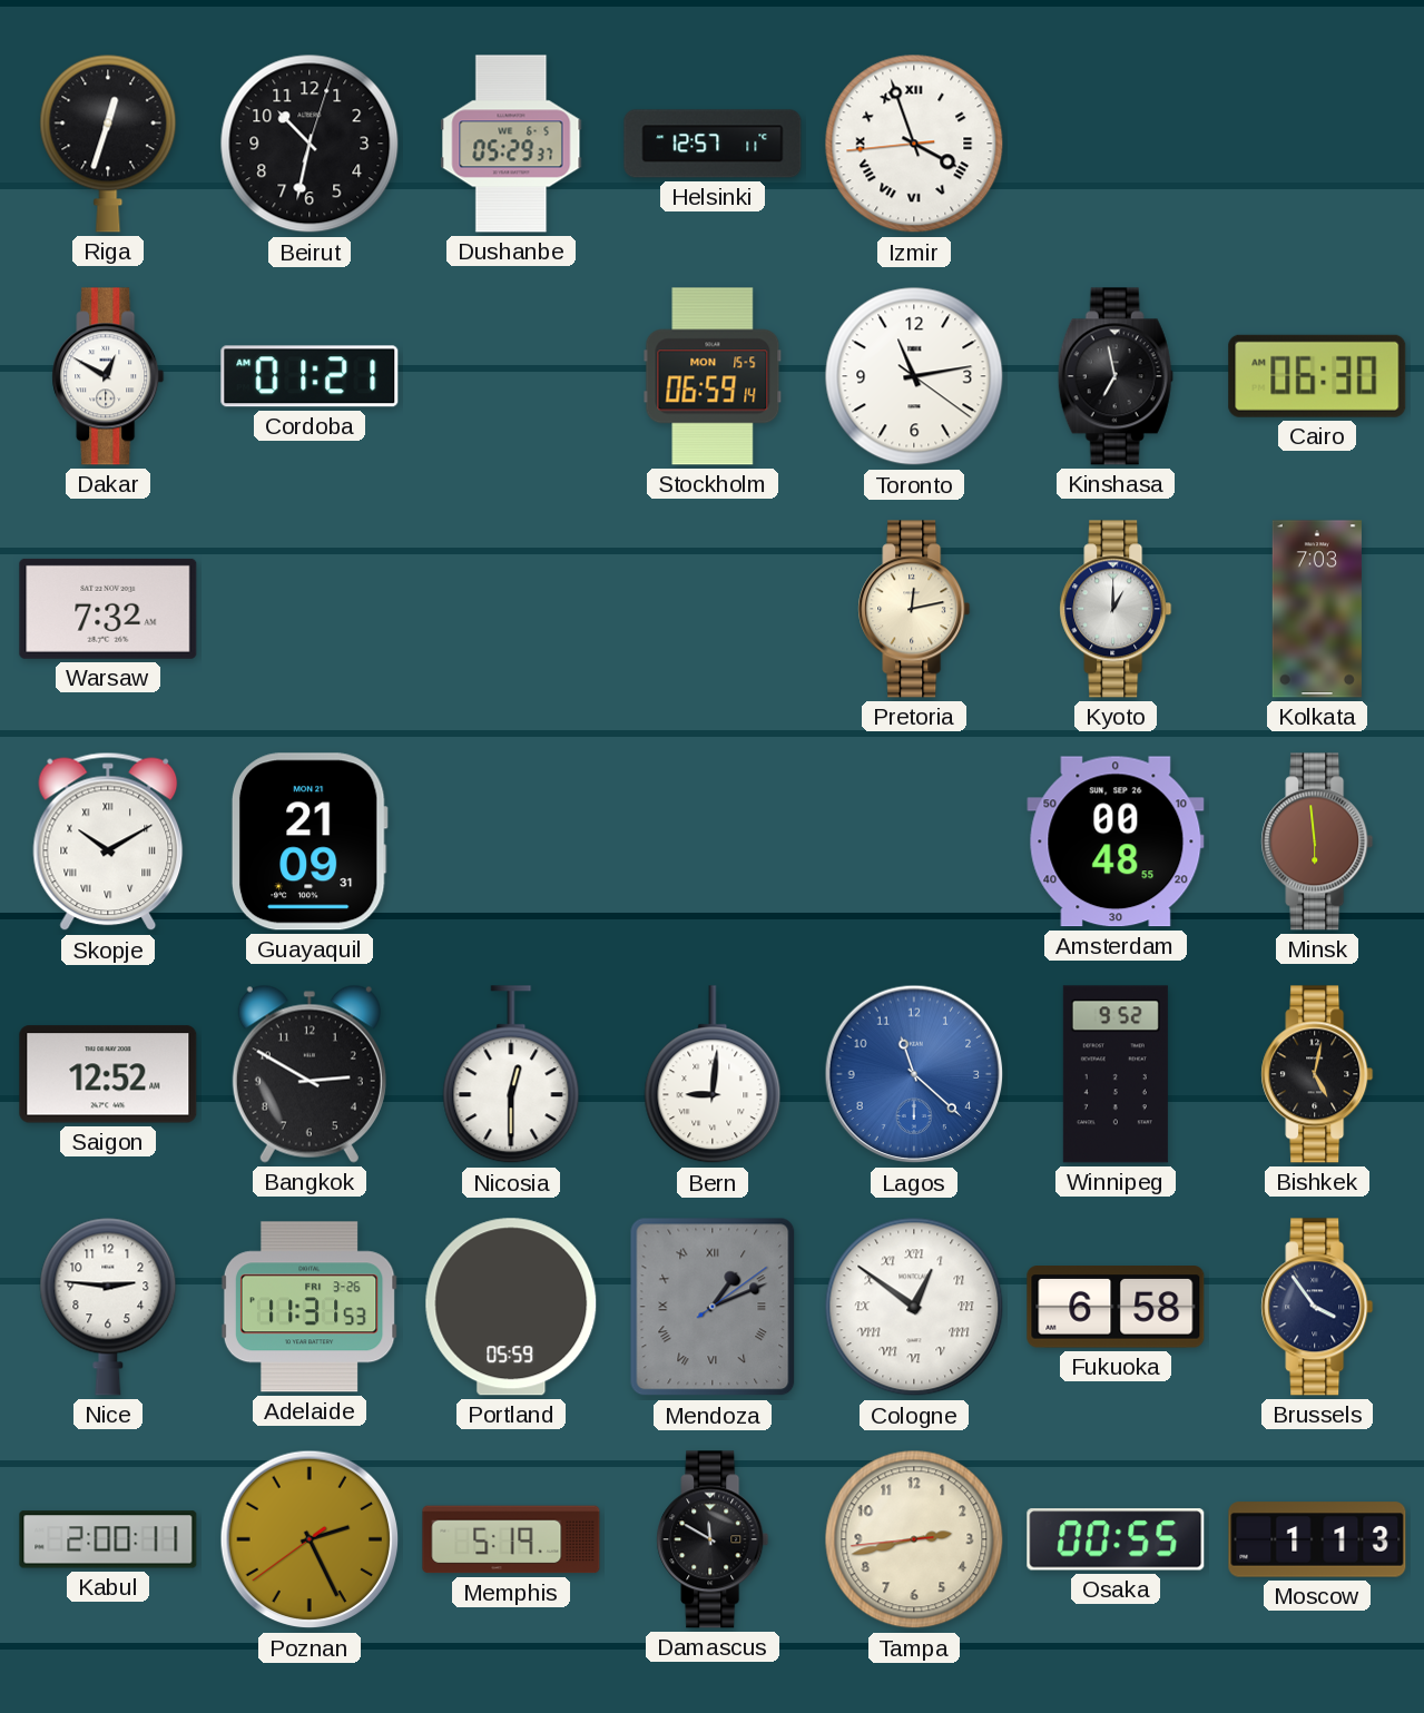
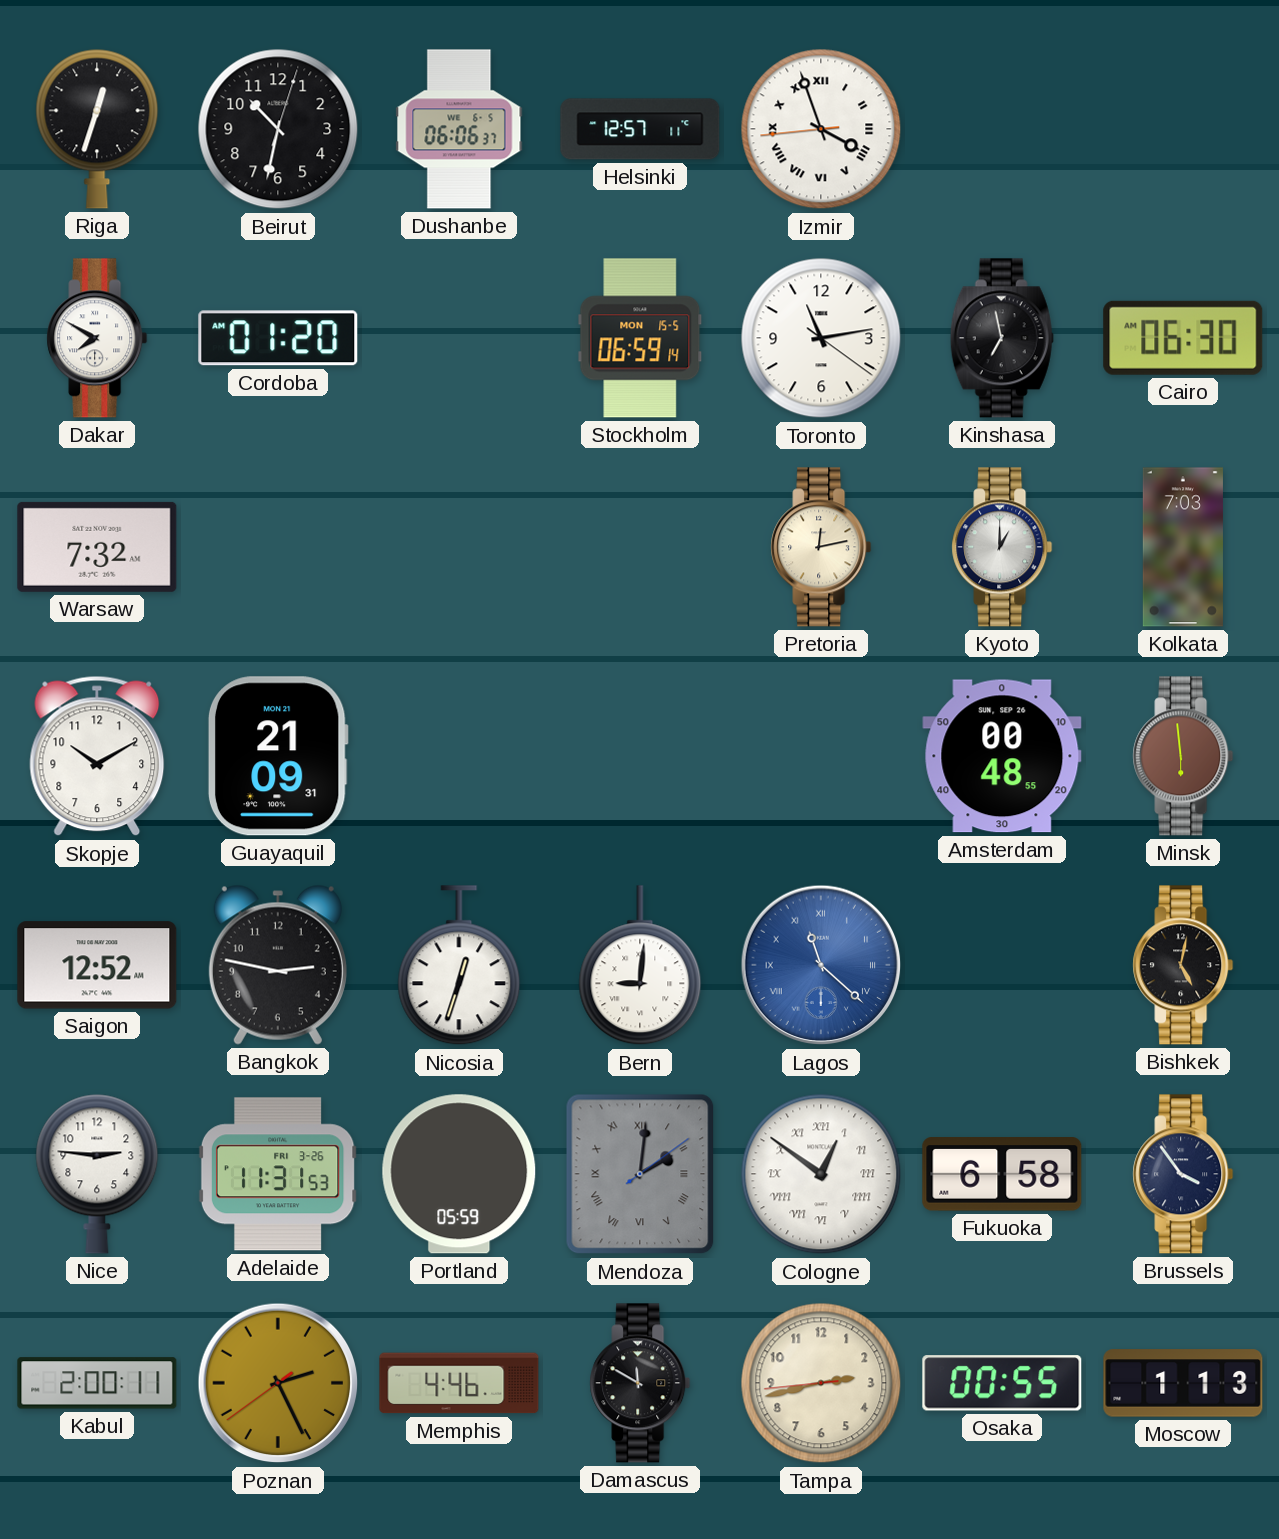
Dushanbe: 05:29 -> 06:06
Dakar: 12:50 -> 7:50
Cordoba: 01:21 -> 01:20
Skopje numerals: Roman -> Arabic
Bangkok: 2:50 -> 2:47
Nicosia: 12:30 -> 12:33
Lagos numerals: Arabic -> Roman
Winnipeg: 9:52 -> none
Mendoza: 1:11 -> 2:01
Memphis: 5:19 -> 4:46
